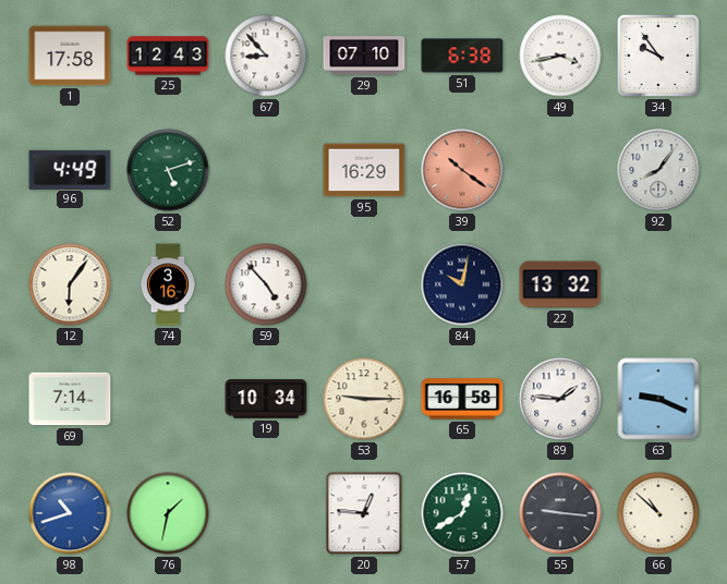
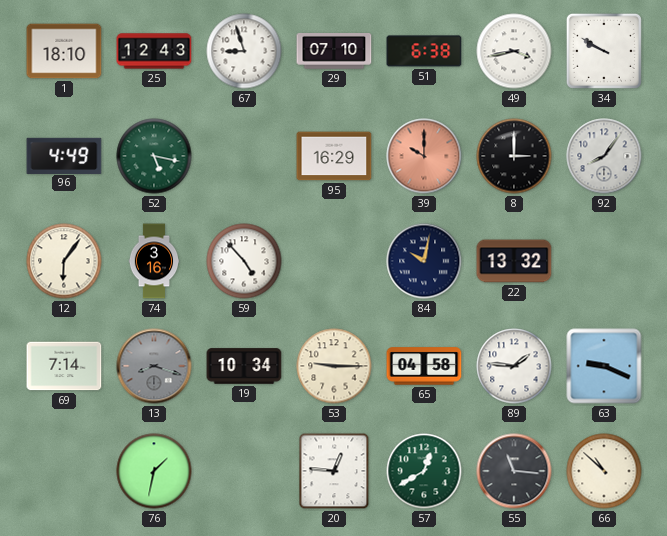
1: 17:58 -> 18:10
67: 8:53 -> 8:57
34: 9:54 -> 9:50
52: 5:12 -> 5:17
39: 10:21 -> 10:00
8: none -> 3:00
13: none -> 8:18
65: 16:58 -> 04:58
98: 10:42 -> none
55: 9:16 -> 11:16
